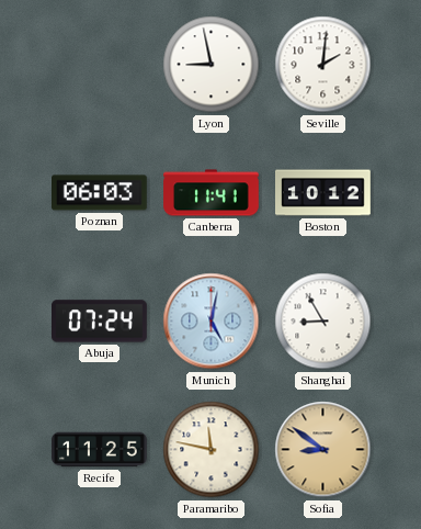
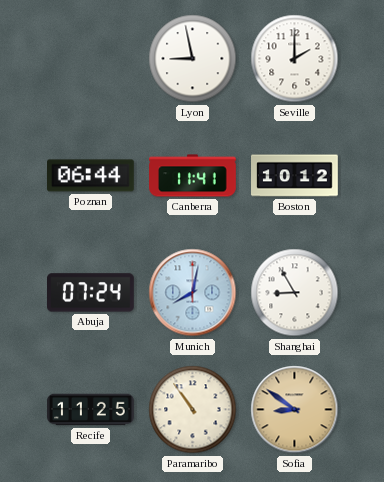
Seville: 2:01 -> 2:00
Poznan: 06:03 -> 06:44
Munich: 5:02 -> 8:02
Paramaribo: 11:47 -> 10:54
